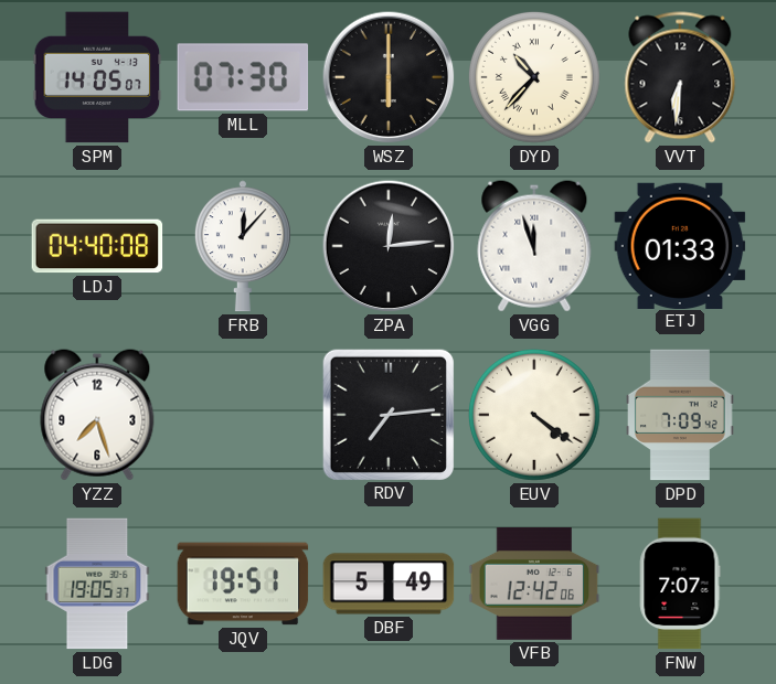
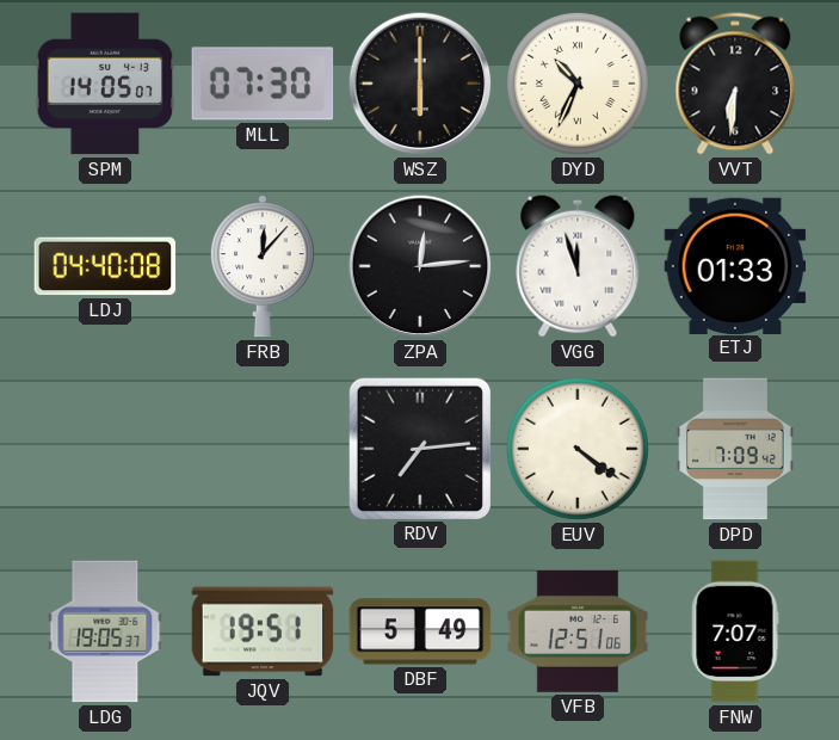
DYD: 10:37 -> 10:34
YZZ: 7:27 -> none
VFB: 12:42 -> 12:51
